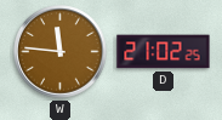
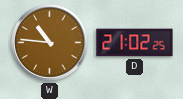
W: 11:46 -> 10:46
